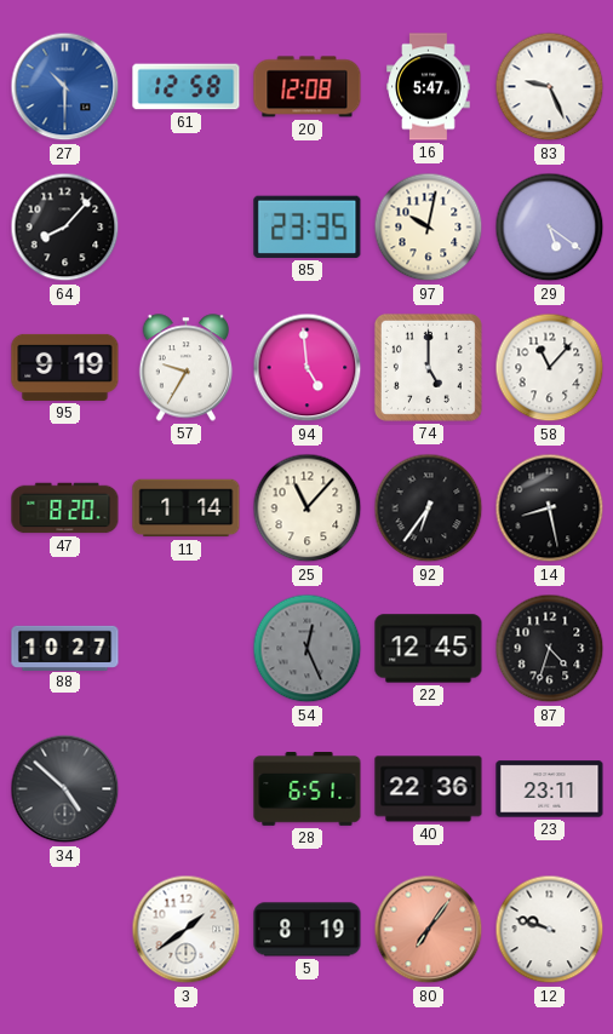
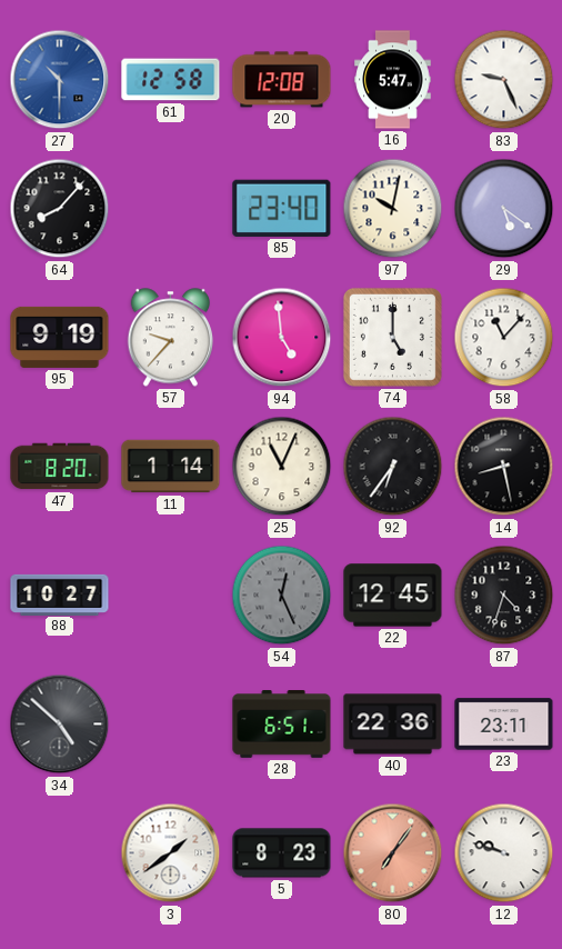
85: 23:35 -> 23:40
57: 9:35 -> 9:37
25: 11:07 -> 11:04
5: 8:19 -> 8:23
